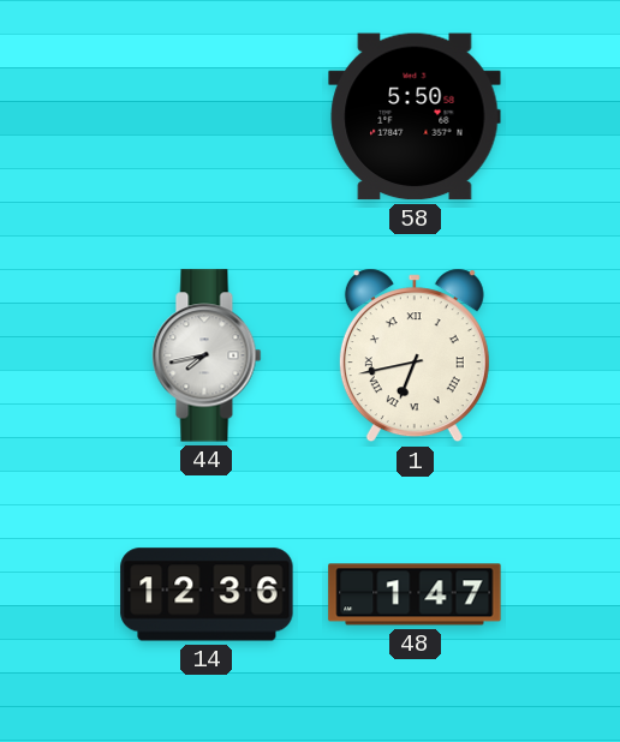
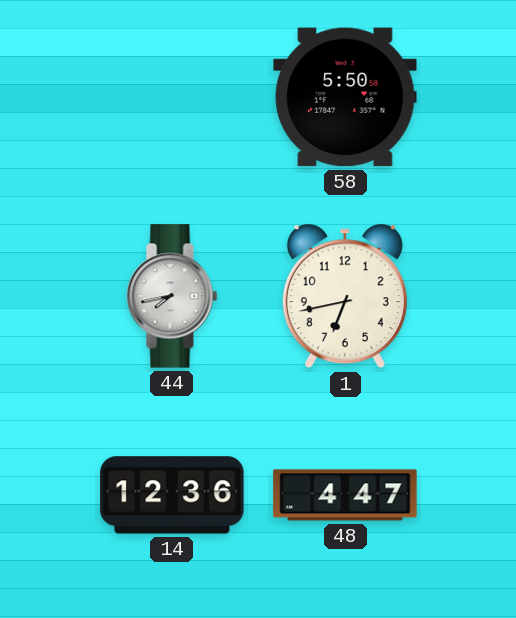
1 numerals: Roman -> Arabic
48: 1:47 -> 4:47
